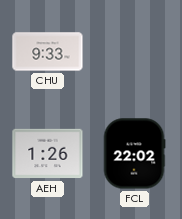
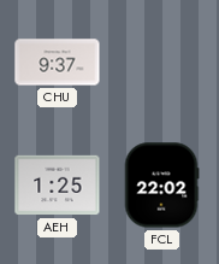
CHU: 9:33 -> 9:37
AEH: 1:26 -> 1:25
